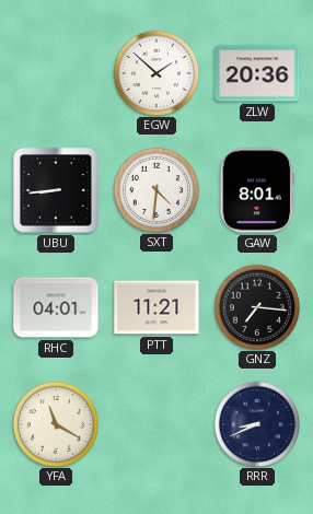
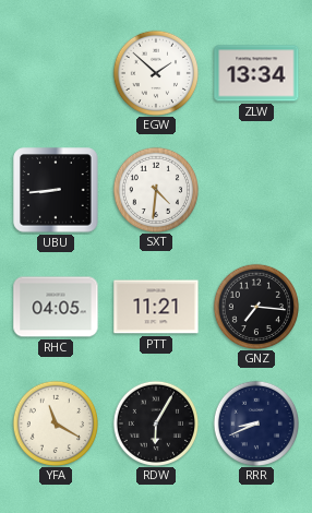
ZLW: 20:36 -> 13:34
GAW: 8:01 -> none
RHC: 04:01 -> 04:05
RDW: none -> 6:05
